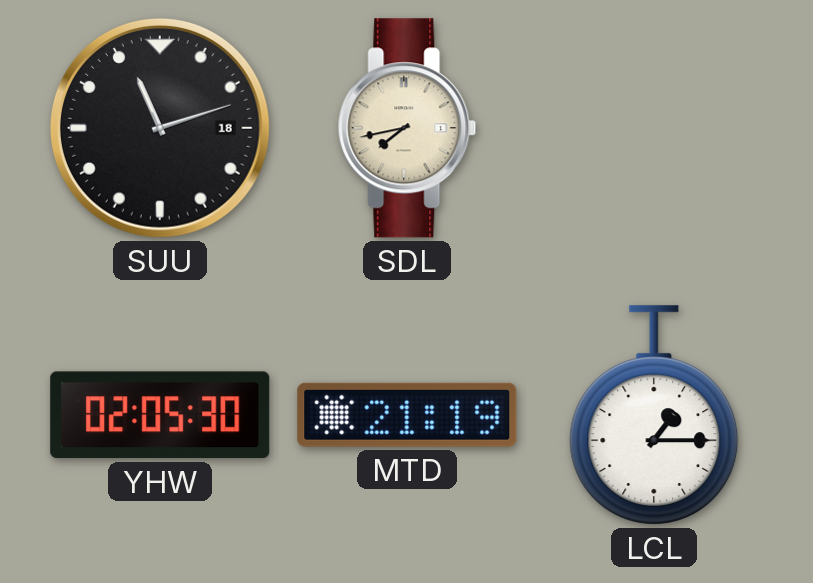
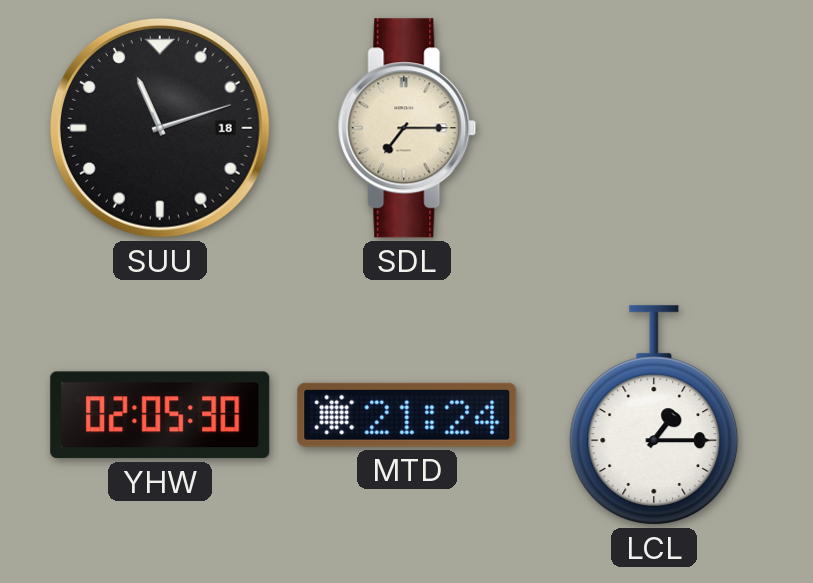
SDL: 7:43 -> 7:15
MTD: 21:19 -> 21:24
